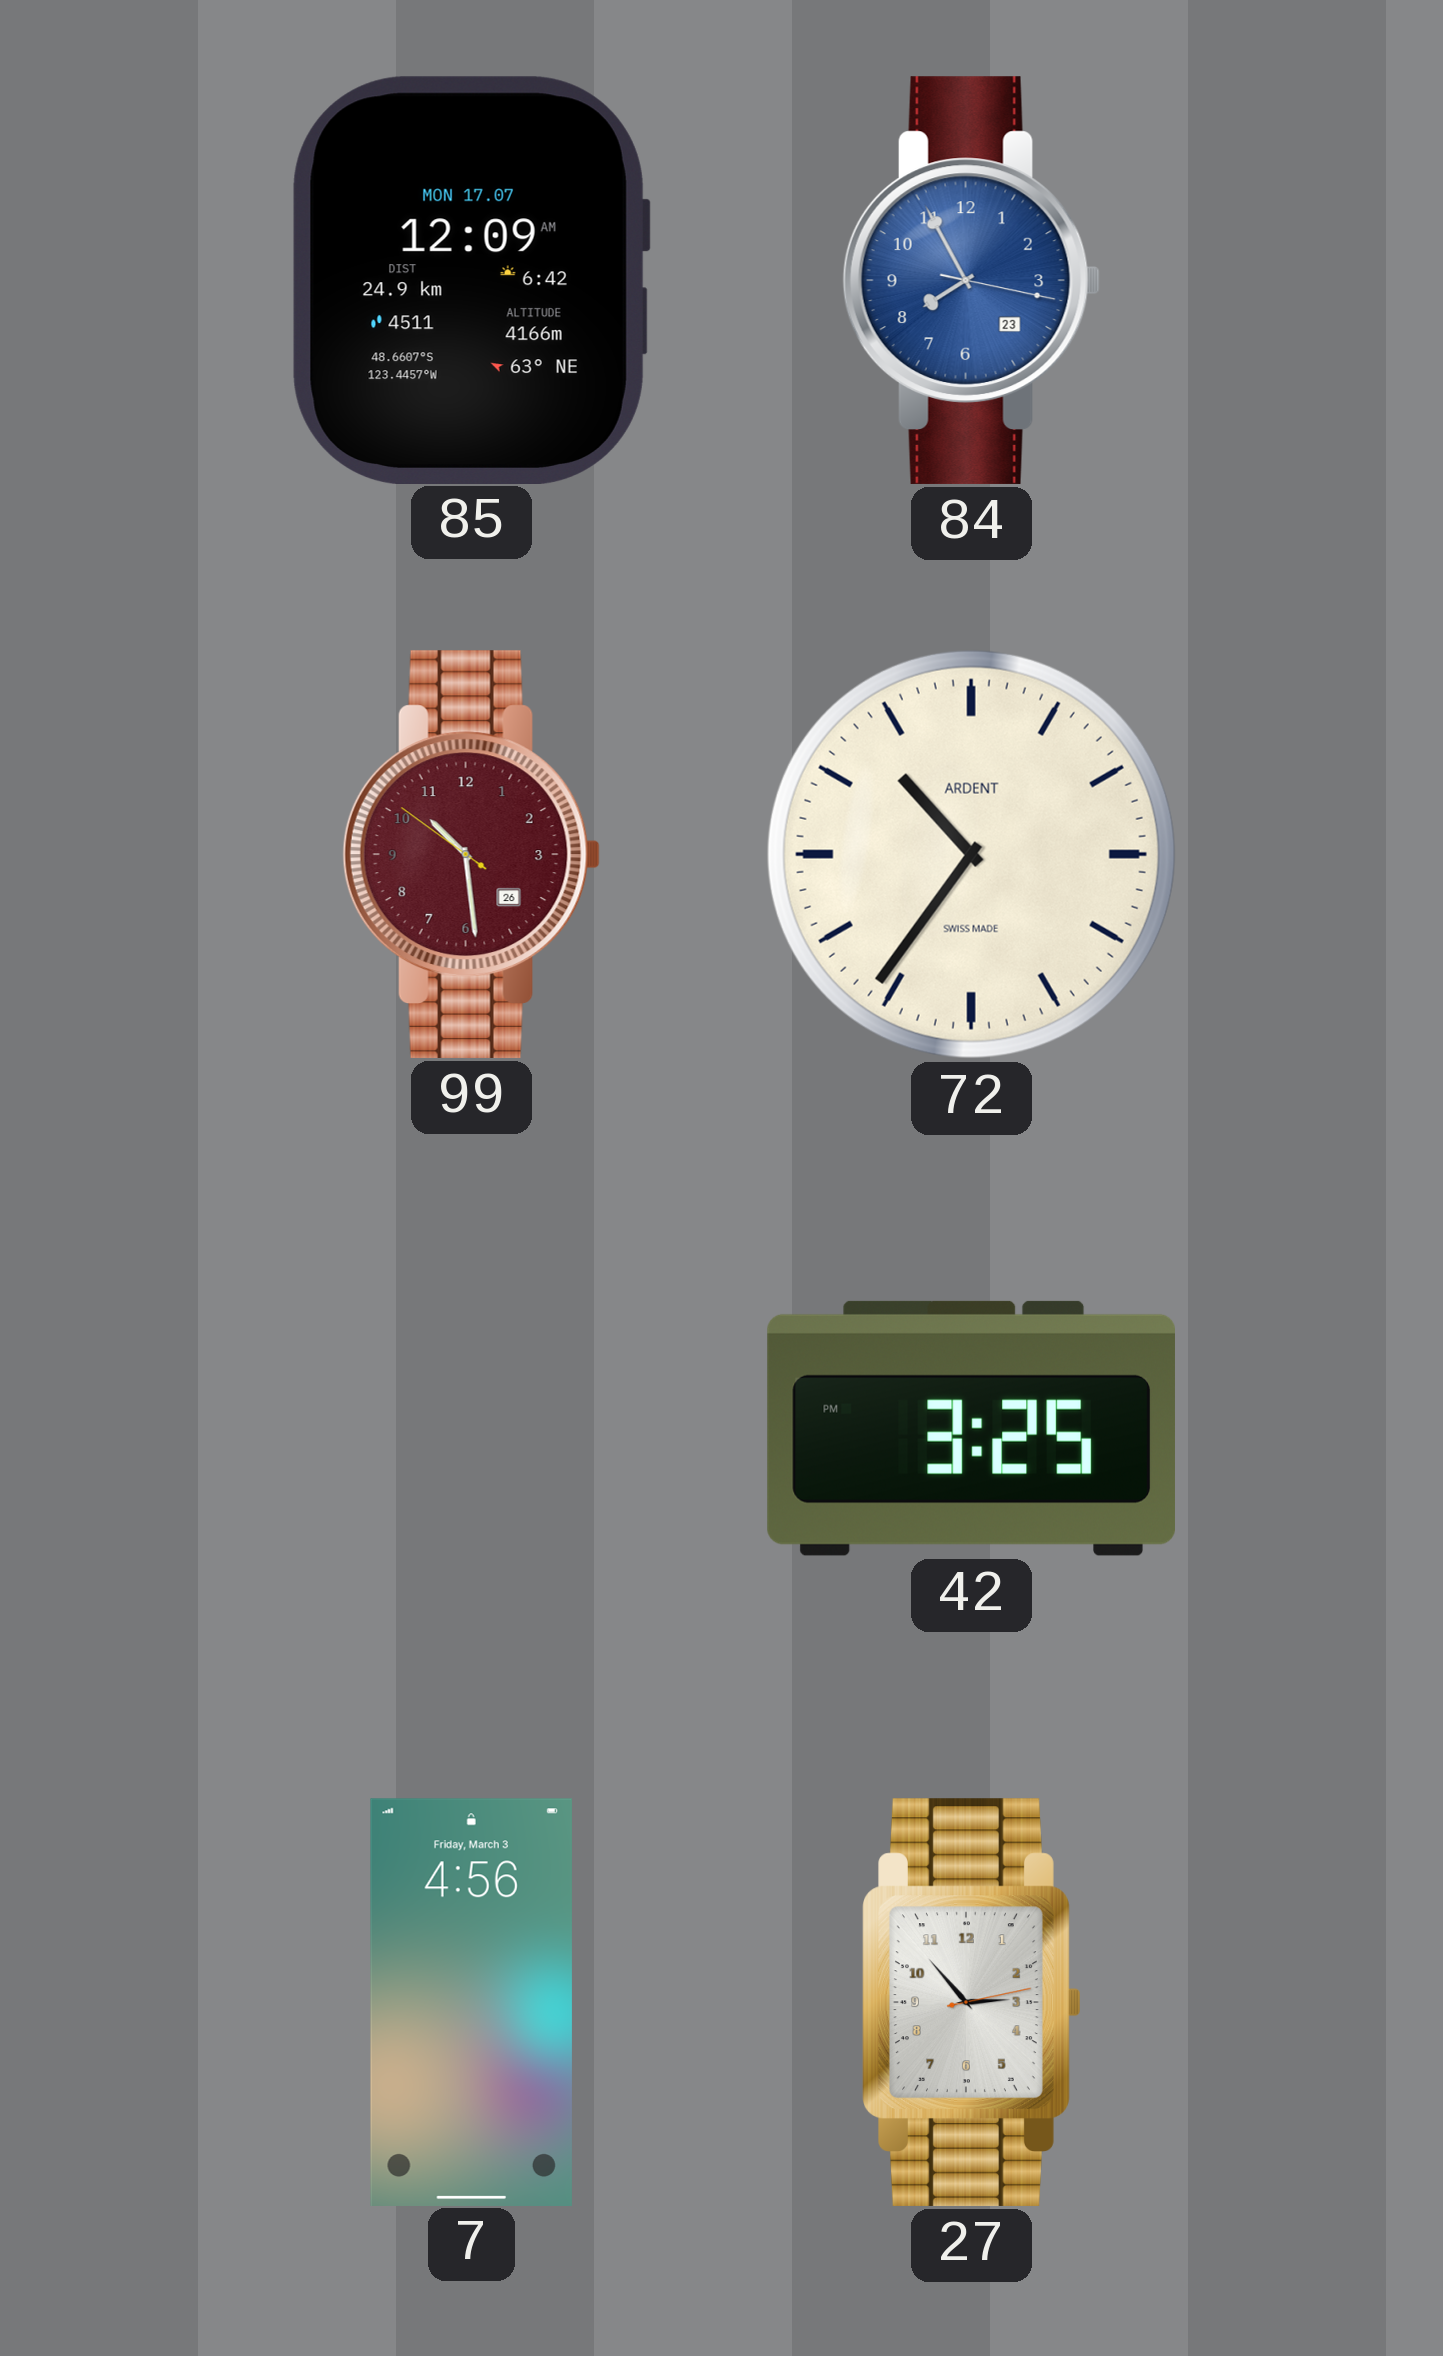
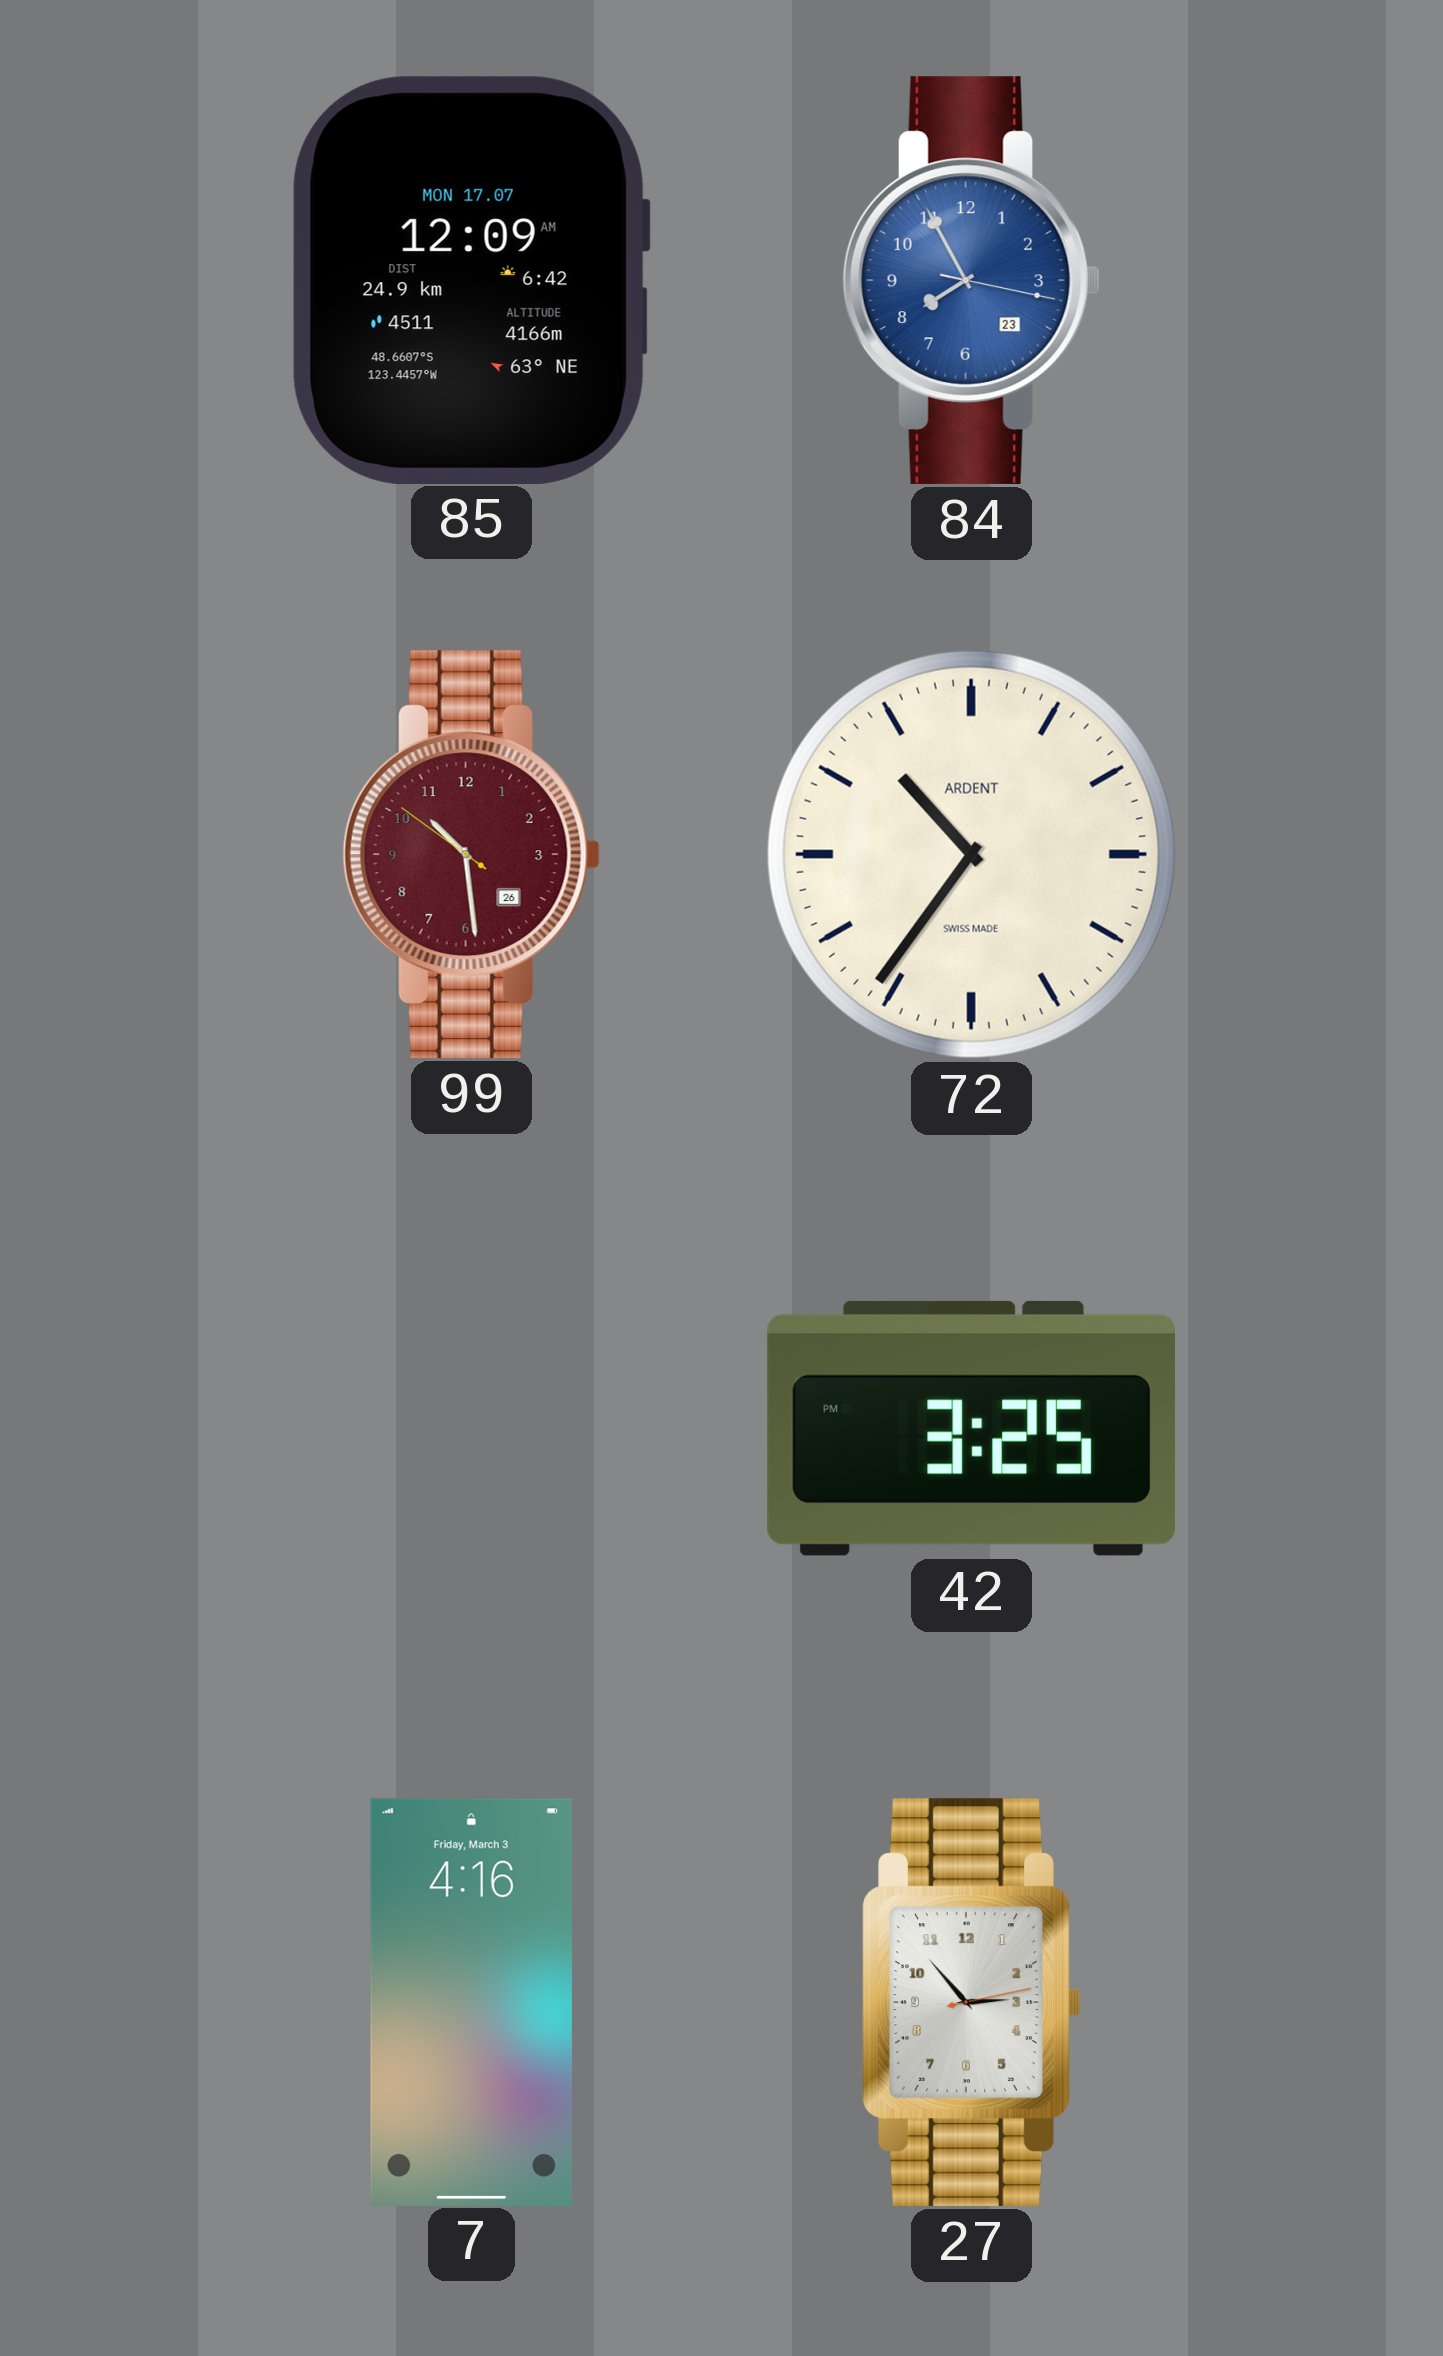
7: 4:56 -> 4:16
